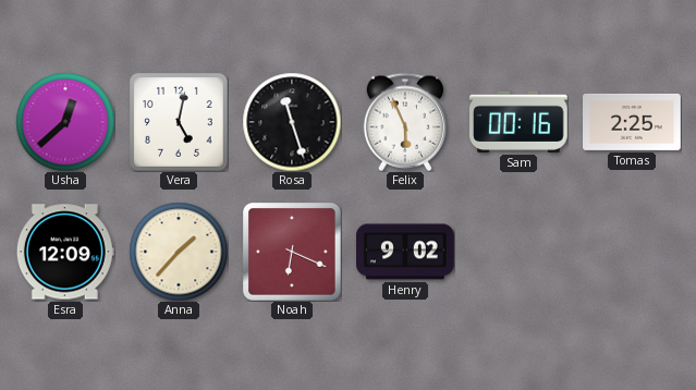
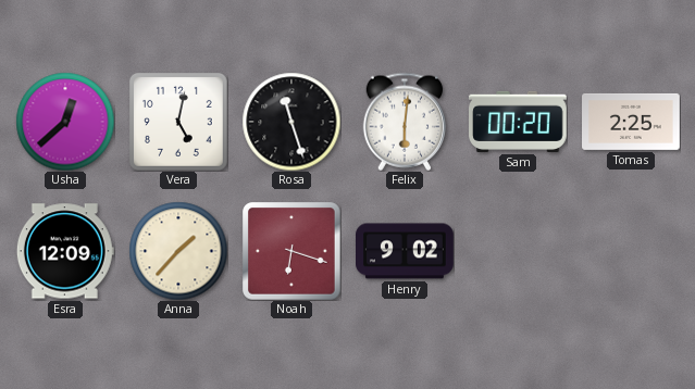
Felix: 5:56 -> 6:01
Sam: 00:16 -> 00:20
Noah: 6:19 -> 6:18
